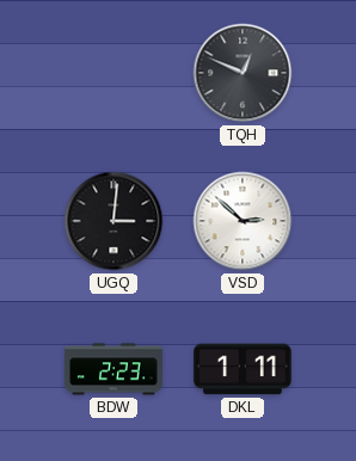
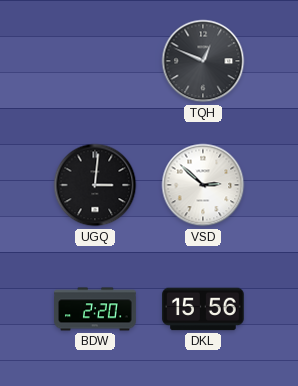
BDW: 2:23 -> 2:20
DKL: 1:11 -> 15:56
